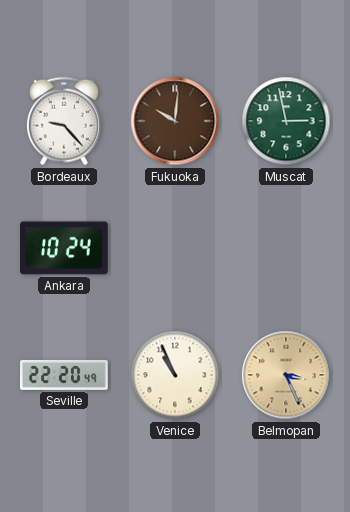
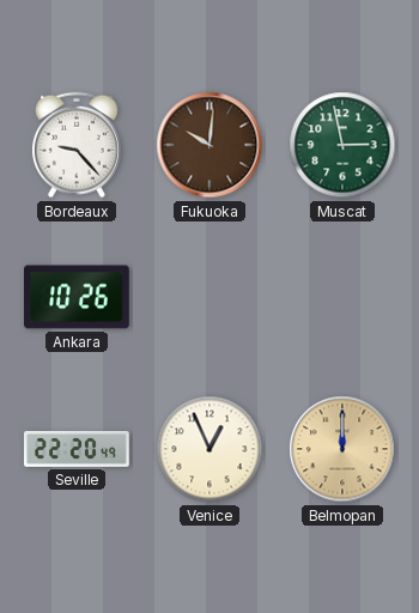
Ankara: 10:24 -> 10:26
Venice: 10:56 -> 12:56
Belmopan: 3:26 -> 12:00
